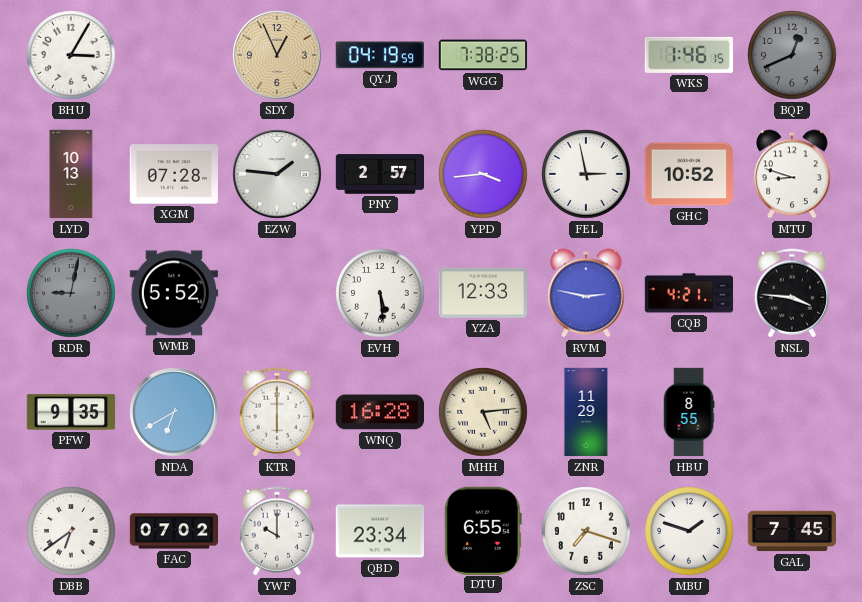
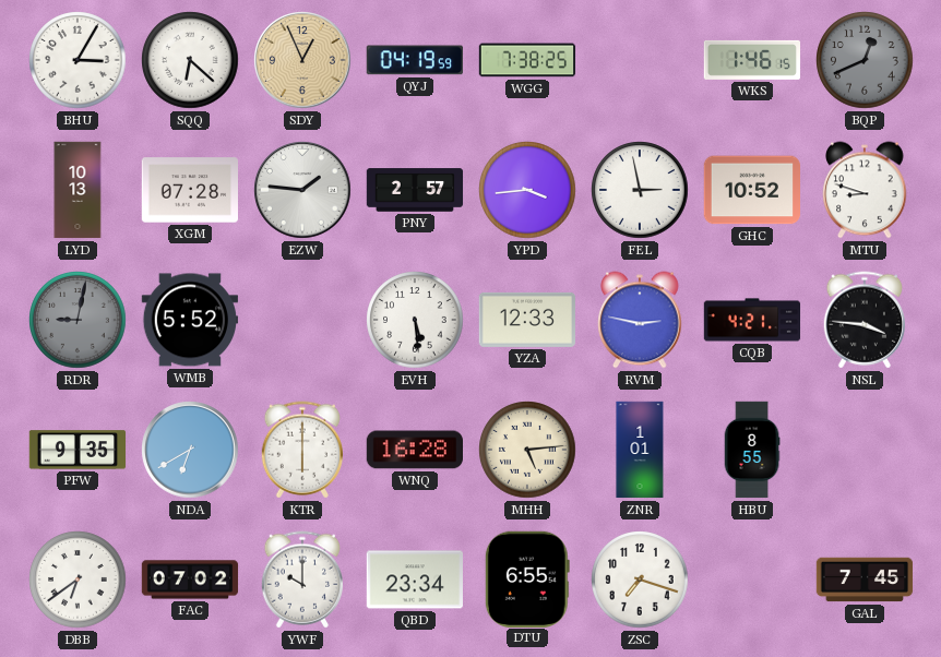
SQQ: none -> 6:22
ZNR: 11:29 -> 1:01
MBU: 1:48 -> none
